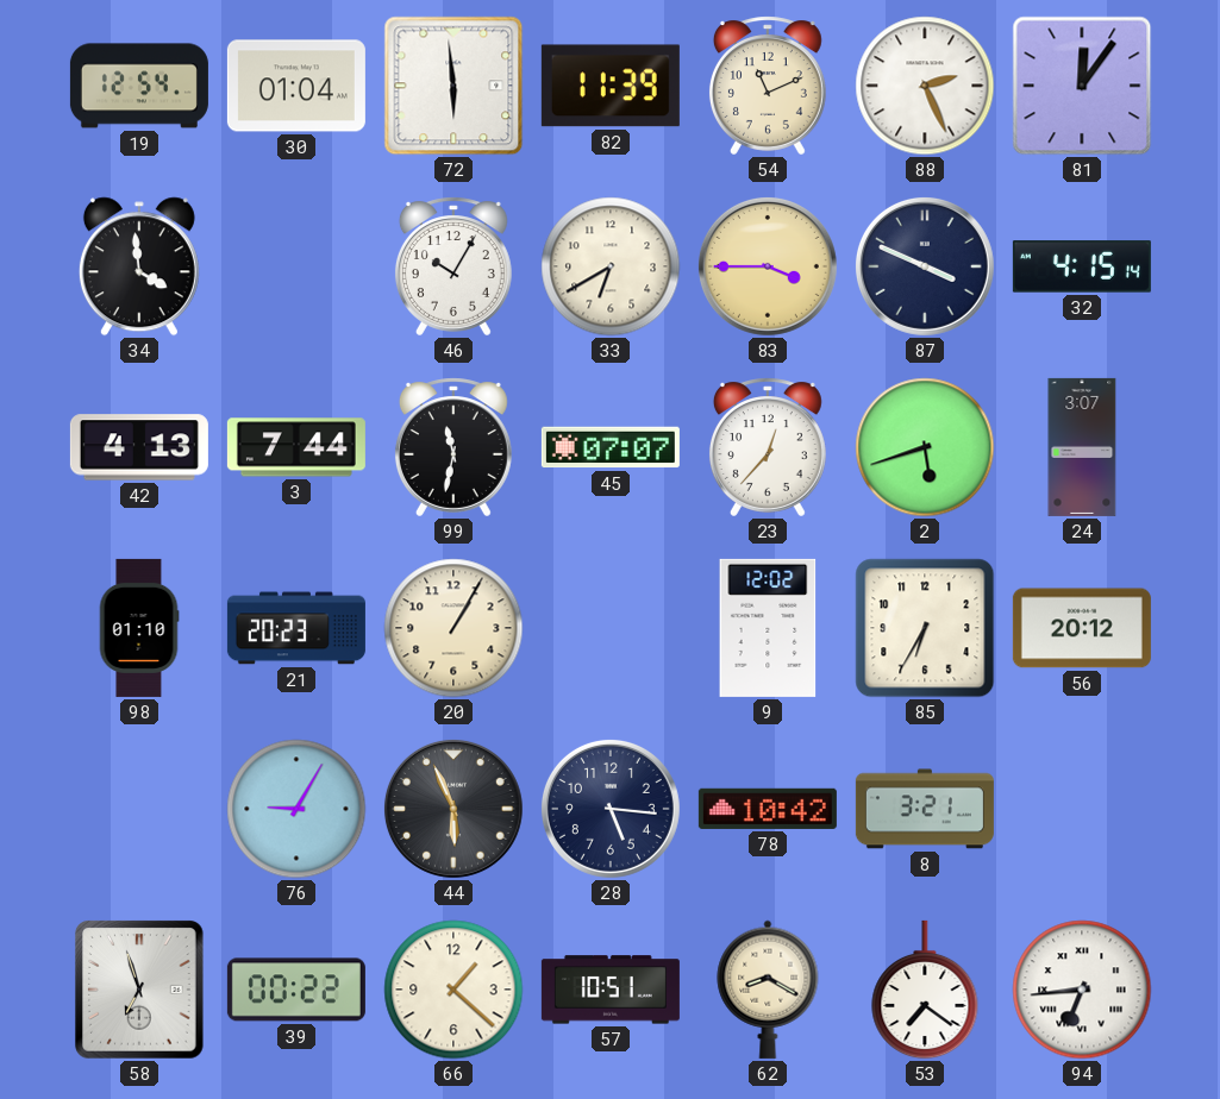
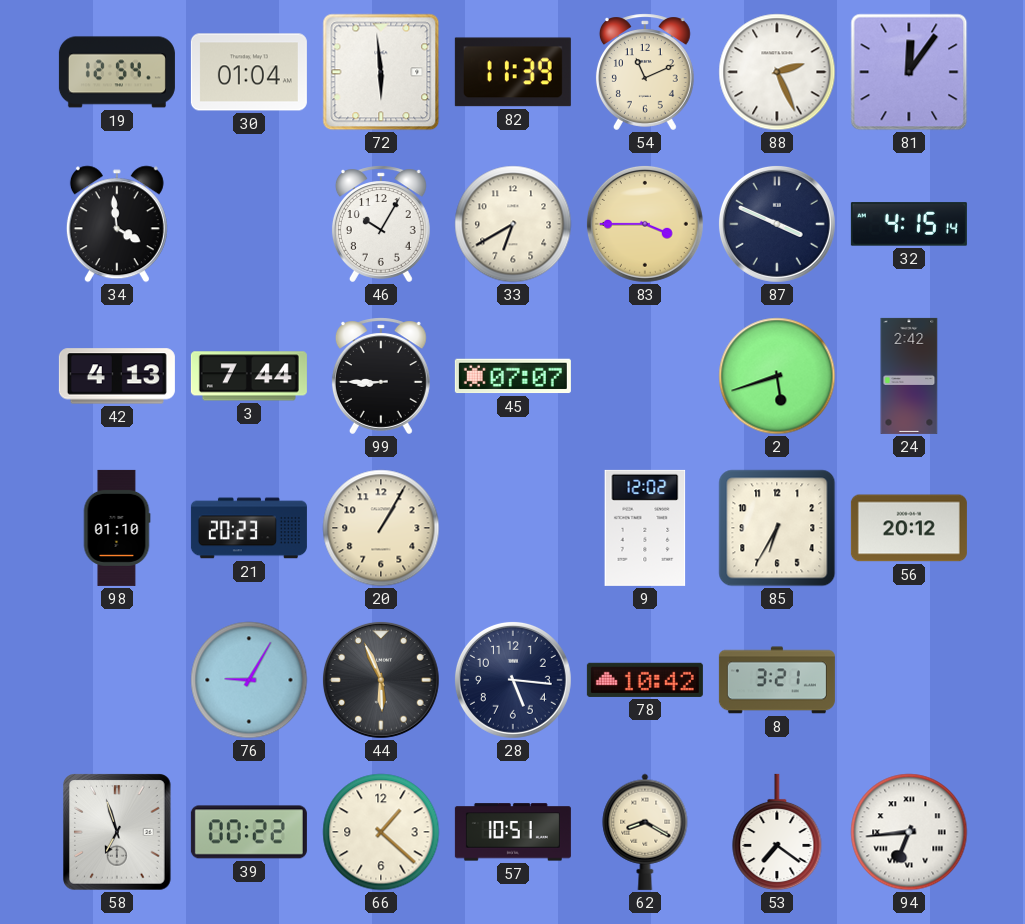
99: 11:32 -> 8:45
23: 12:37 -> none
24: 3:07 -> 2:42
